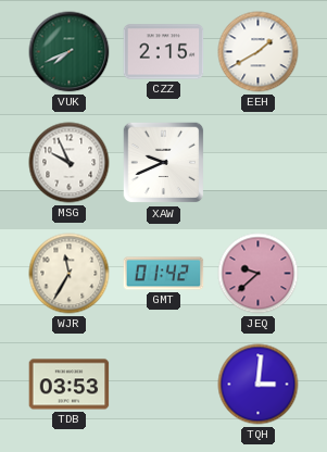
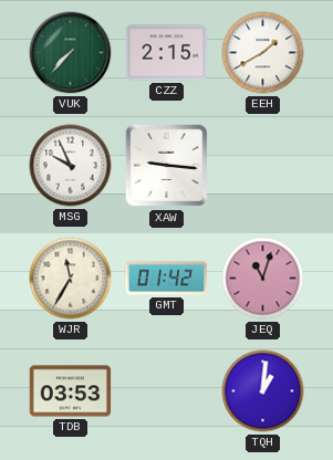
VUK: 7:41 -> 7:37
XAW: 9:41 -> 9:16
JEQ: 9:38 -> 11:03
TQH: 3:01 -> 1:01
